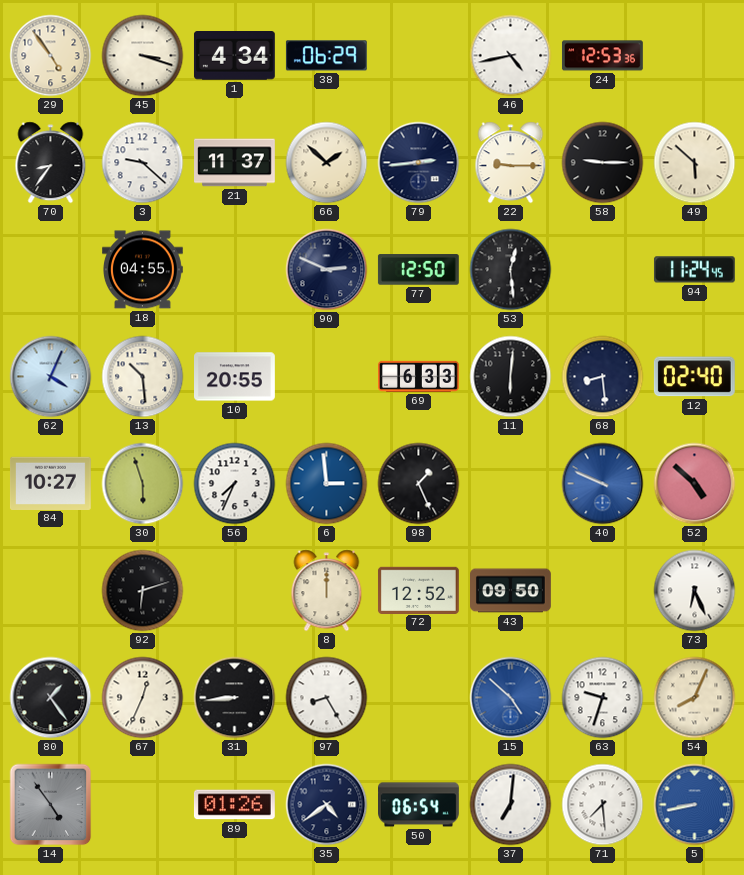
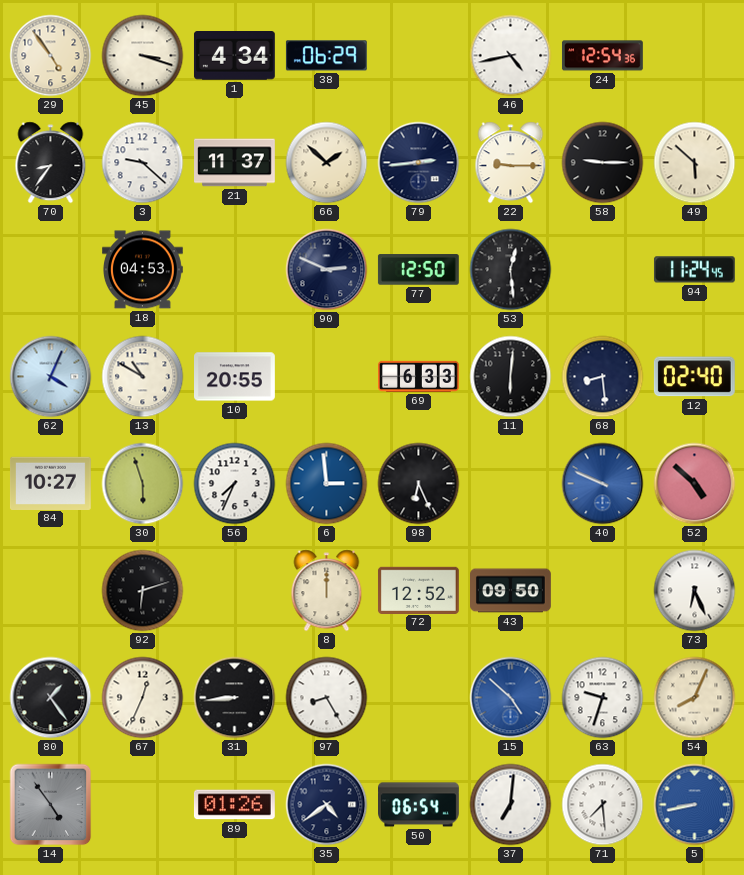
24: 12:53 -> 12:54
18: 04:55 -> 04:53
13: 10:29 -> 10:50
98: 1:26 -> 6:26
